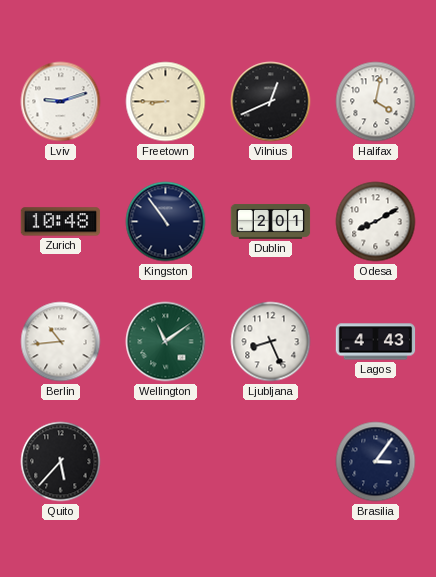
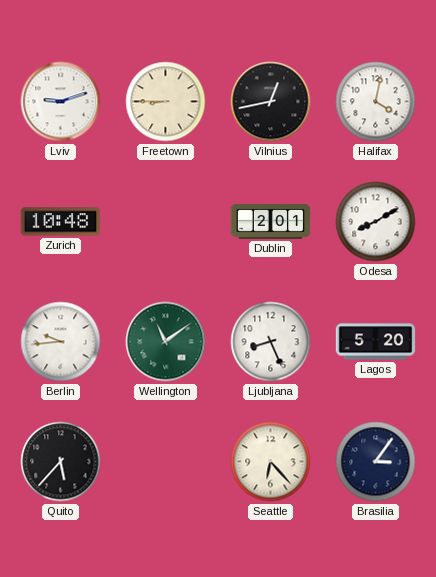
Vilnius: 12:41 -> 12:43
Kingston: 10:54 -> none
Berlin: 10:44 -> 9:44
Lagos: 4:43 -> 5:20
Seattle: none -> 6:23
